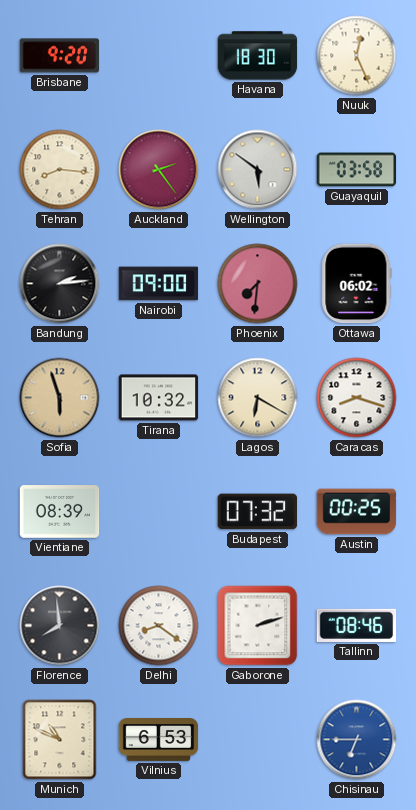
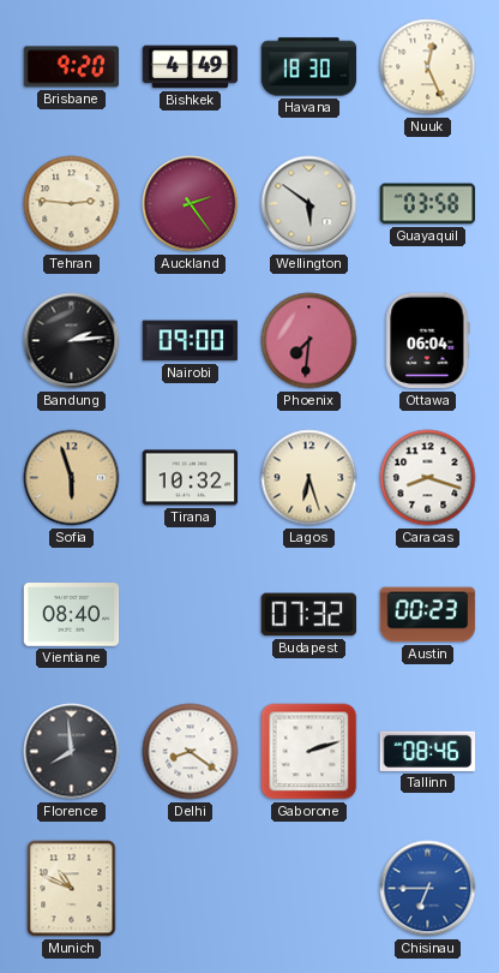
Bishkek: none -> 4:49
Tehran: 8:16 -> 2:46
Ottawa: 06:02 -> 06:04
Lagos: 6:20 -> 6:27
Vientiane: 08:39 -> 08:40
Austin: 00:25 -> 00:23
Vilnius: 6:53 -> none
